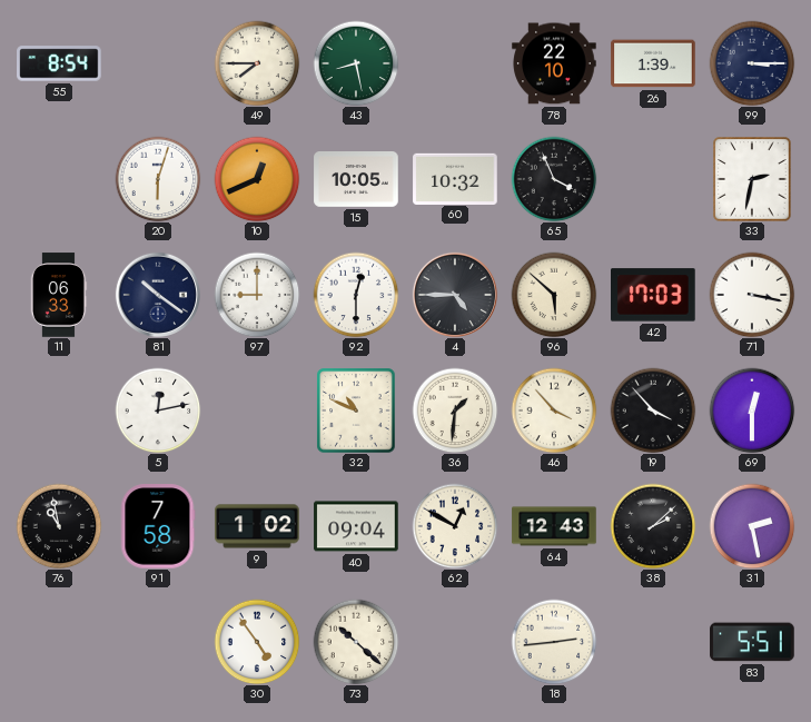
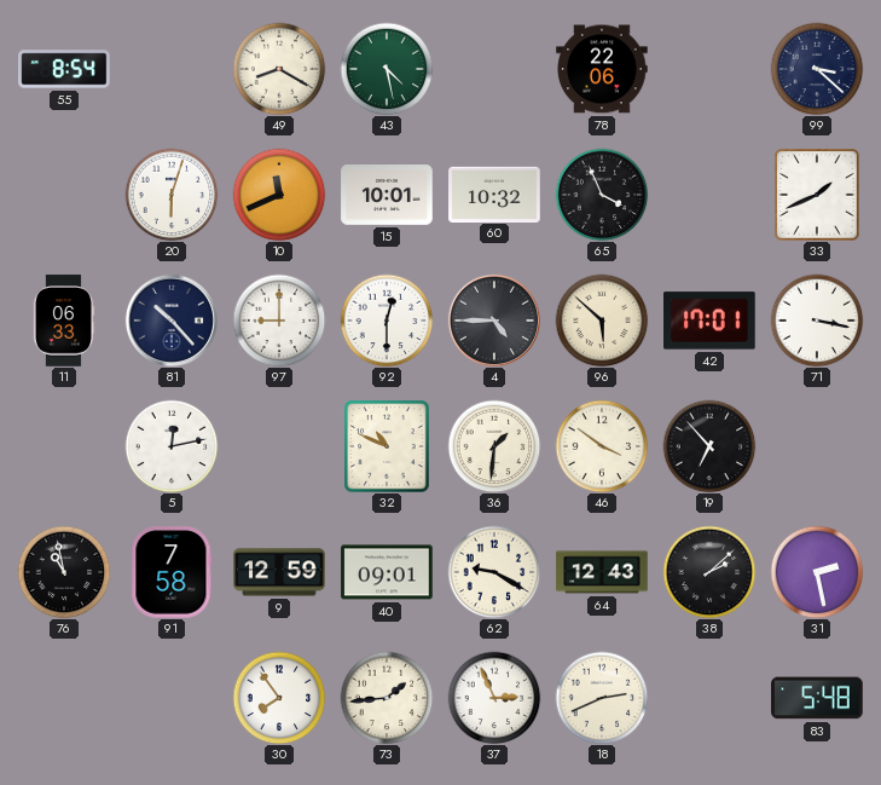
49: 7:45 -> 8:20
43: 8:28 -> 4:28
78: 22:10 -> 22:06
26: 1:39 -> none
99: 3:15 -> 3:22
10: 12:41 -> 11:41
15: 10:05 -> 10:01
33: 2:32 -> 1:41
81: 10:21 -> 10:23
42: 17:03 -> 17:01
46: 3:53 -> 3:51
19: 3:53 -> 6:53
69: 12:30 -> none
9: 1:02 -> 12:59
40: 09:04 -> 09:01
62: 12:50 -> 9:20
30: 4:54 -> 7:54
73: 10:22 -> 1:44
37: none -> 2:56
18: 2:44 -> 2:41
83: 5:51 -> 5:48
